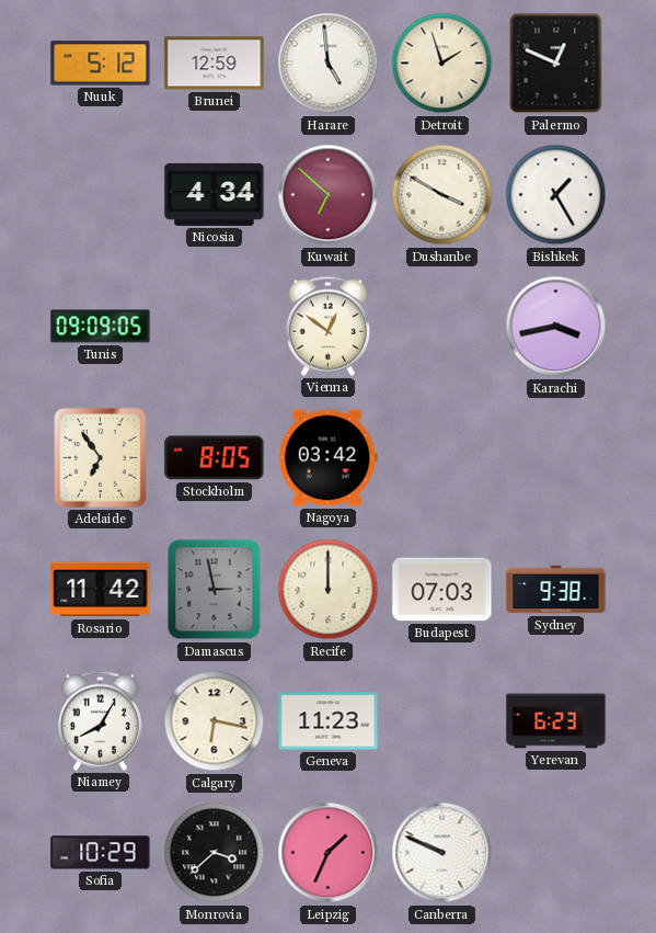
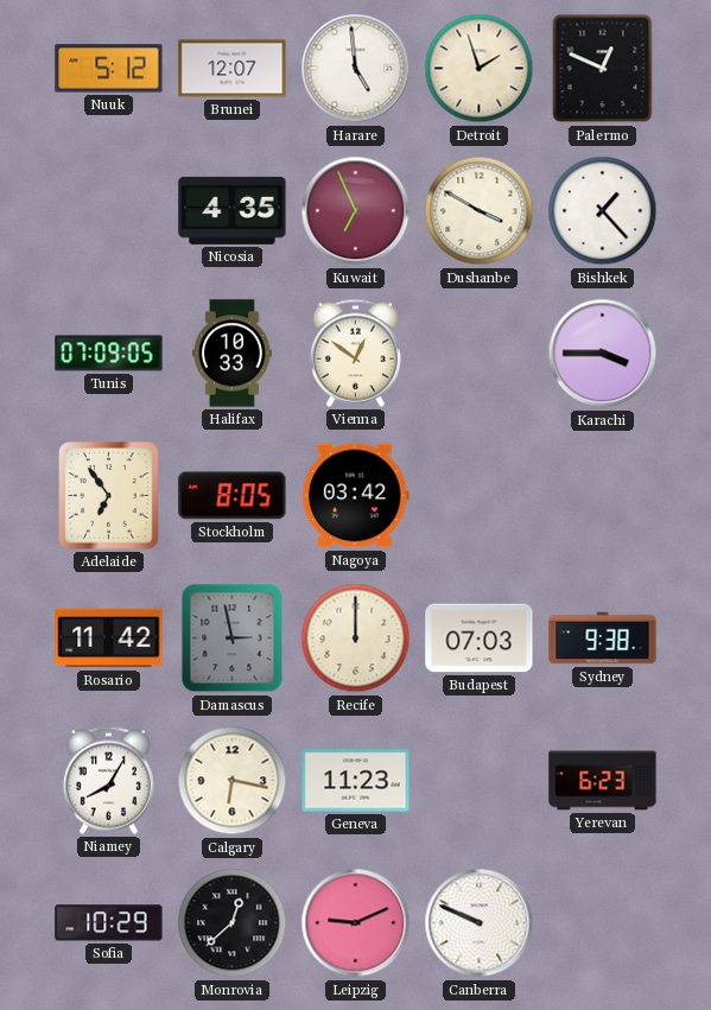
Brunei: 12:59 -> 12:07
Nicosia: 4:34 -> 4:35
Kuwait: 6:52 -> 6:56
Bishkek: 1:25 -> 1:23
Tunis: 09:09 -> 07:09
Halifax: none -> 10:33
Karachi: 3:43 -> 3:45
Monrovia: 3:38 -> 12:38
Leipzig: 1:34 -> 9:11
